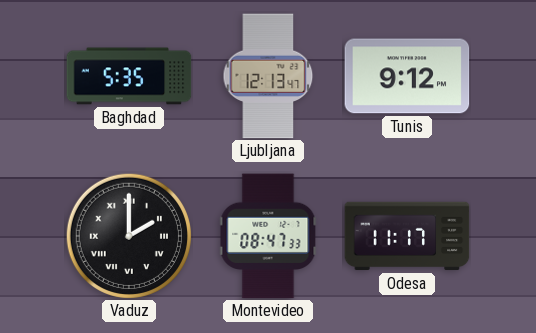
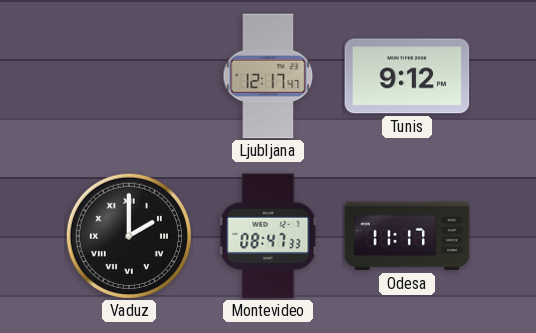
Baghdad: 5:35 -> none
Ljubljana: 12:13 -> 12:17
